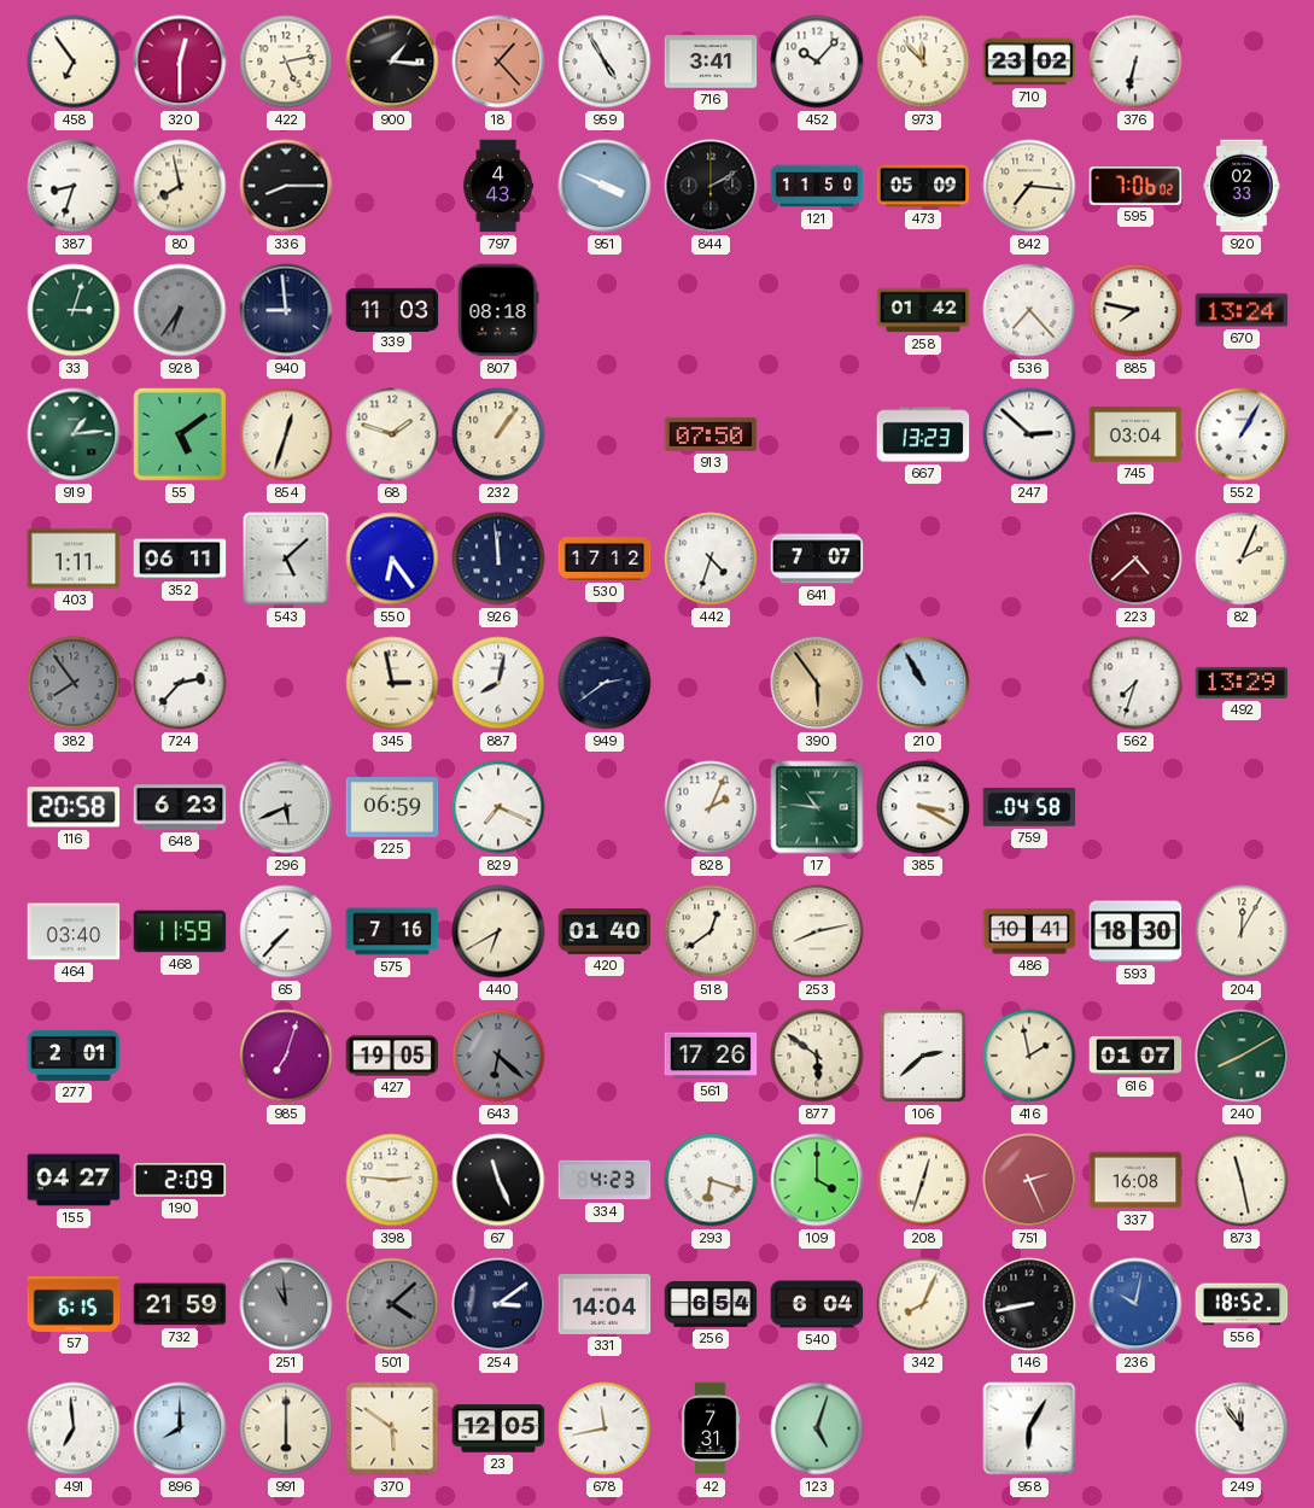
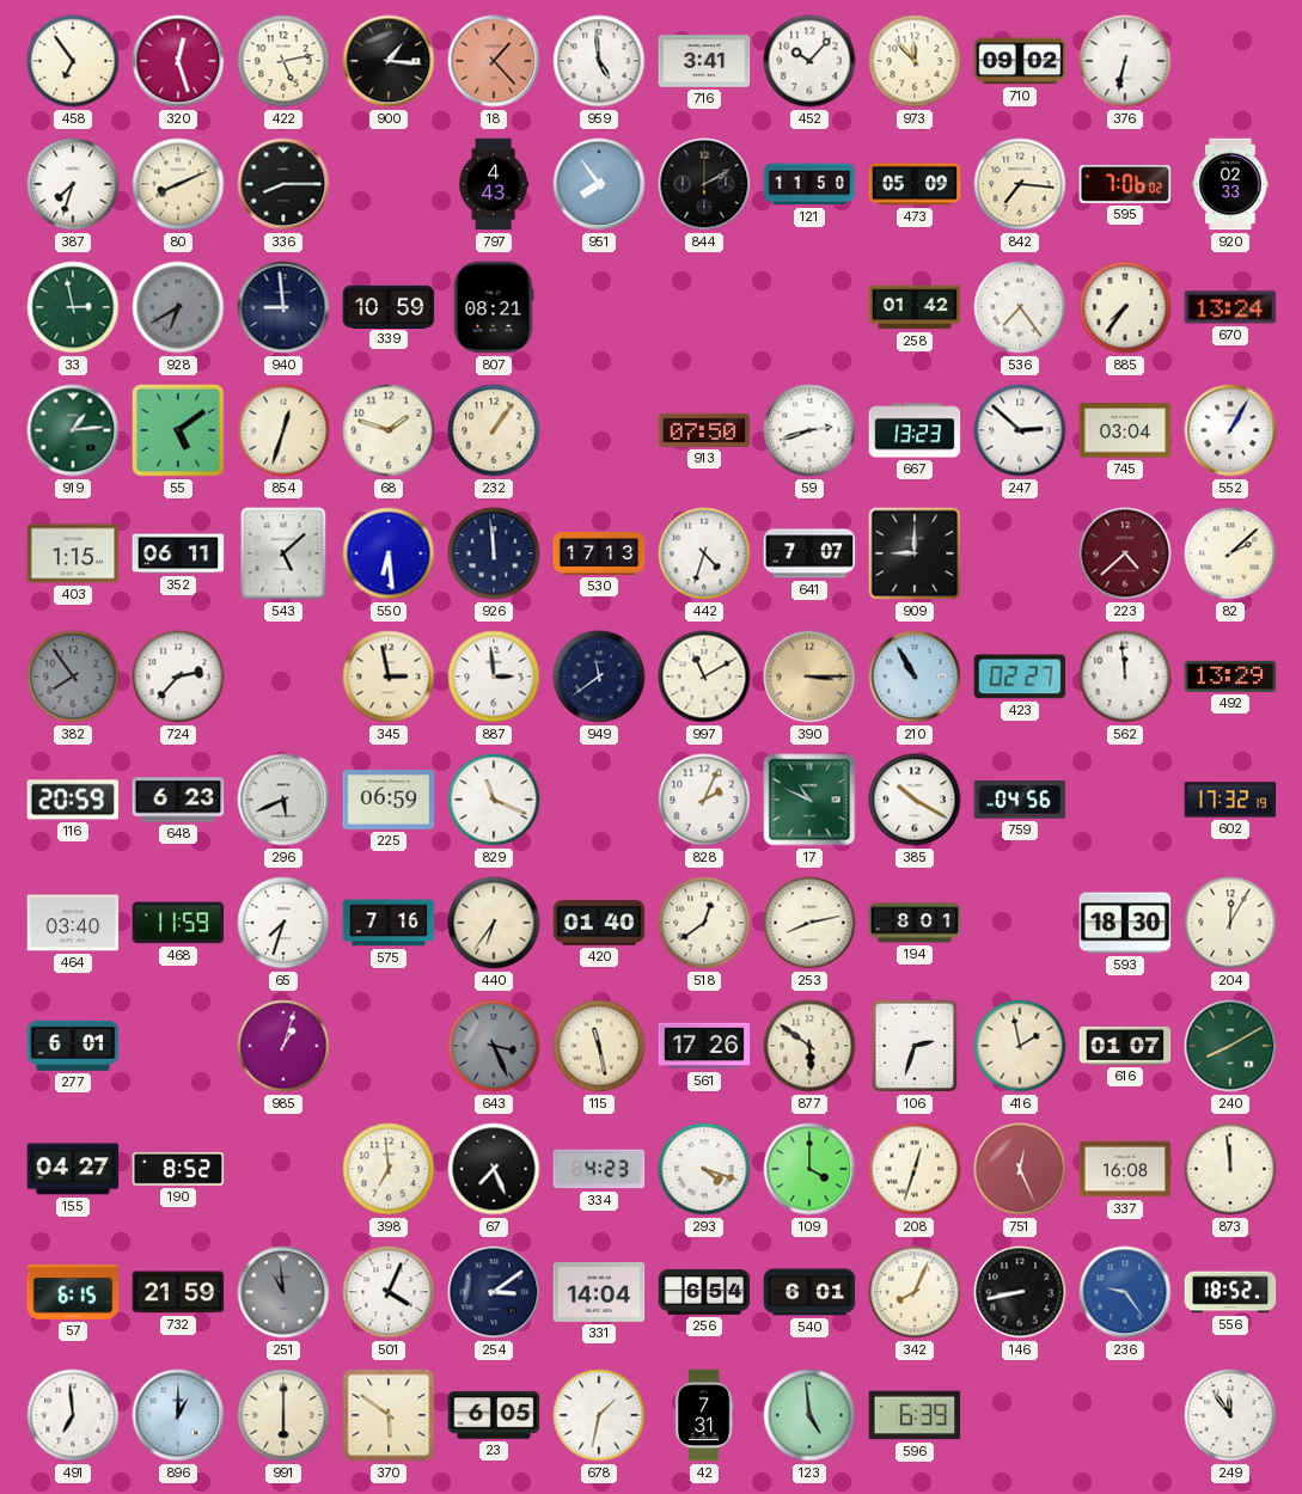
320: 12:30 -> 12:27
959: 4:55 -> 4:59
710: 23:02 -> 09:02
387: 8:33 -> 7:33
80: 7:58 -> 8:11
951: 3:49 -> 7:54
33: 3:03 -> 2:58
928: 6:36 -> 6:40
339: 11:03 -> 10:59
807: 08:18 -> 08:21
536: 7:23 -> 7:24
885: 7:47 -> 7:36
59: none -> 2:42
403: 1:11 -> 1:15
550: 6:24 -> 6:29
530: 17:12 -> 17:13
909: none -> 9:00
82: 2:04 -> 2:08
887: 8:02 -> 2:59
949: 2:39 -> 11:39
997: none -> 11:10
390: 5:54 -> 3:15
423: none -> 02:27
562: 7:33 -> 11:59
116: 20:58 -> 20:59
829: 7:19 -> 11:19
17: 10:46 -> 10:49
385: 3:20 -> 10:20
759: 04:58 -> 04:56
602: none -> 17:32
65: 7:37 -> 7:33
440: 6:40 -> 6:36
194: none -> 8:01
486: 10:41 -> none
277: 2:01 -> 6:01
985: 7:03 -> 1:03
427: 19:05 -> none
643: 6:22 -> 3:26
115: none -> 11:28
106: 2:38 -> 2:33
190: 2:09 -> 8:52
398: 2:46 -> 6:59
67: 11:26 -> 7:26
293: 6:18 -> 4:18
751: 2:26 -> 12:26
873: 11:28 -> 11:59
501: 4:08 -> 4:04
501 dial: grey -> white
540: 6:04 -> 6:01
236: 10:02 -> 9:24
896: 8:00 -> 1:00
23: 12:05 -> 6:05
678: 11:43 -> 1:32
123: 5:03 -> 4:59
596: none -> 6:39
958: 6:05 -> none
